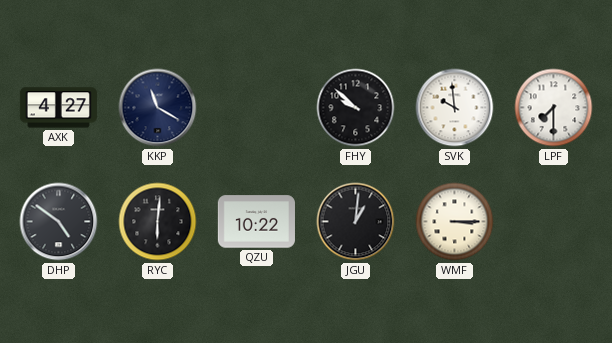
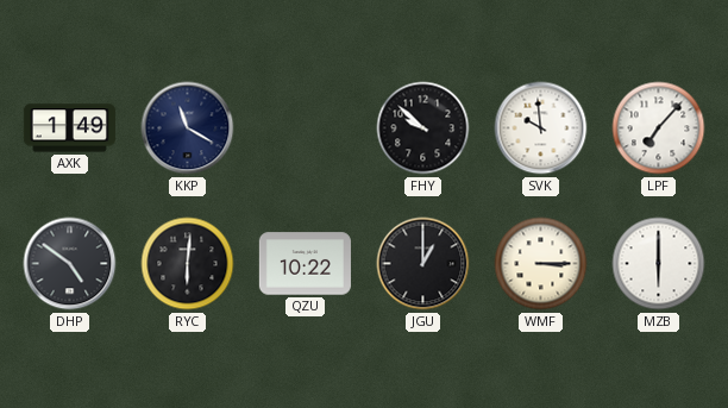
AXK: 4:27 -> 1:49
LPF: 7:30 -> 7:07
JGU: 1:01 -> 1:00
MZB: none -> 6:00
